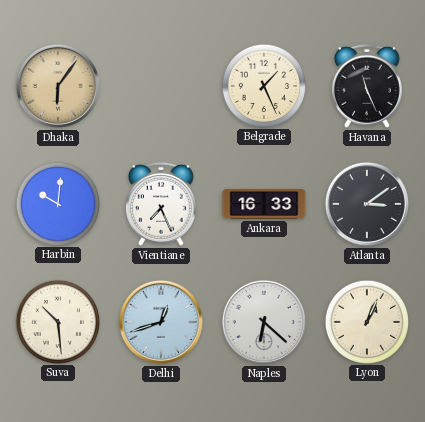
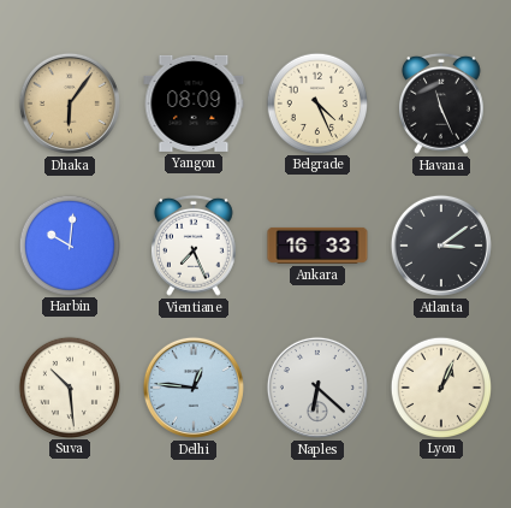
Yangon: none -> 08:09
Belgrade: 1:26 -> 4:26
Delhi: 12:42 -> 12:46
